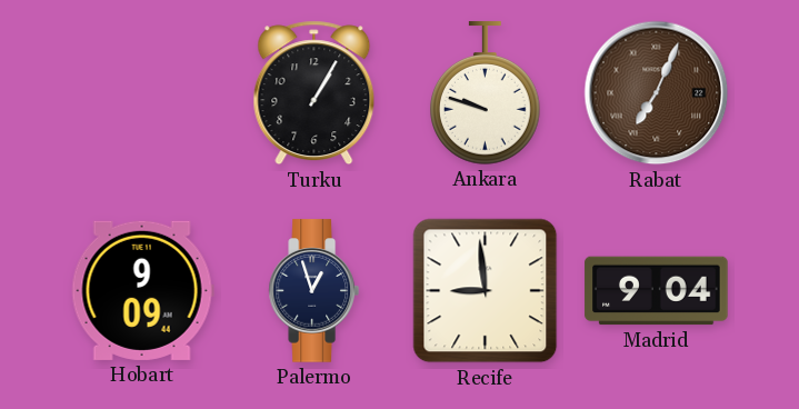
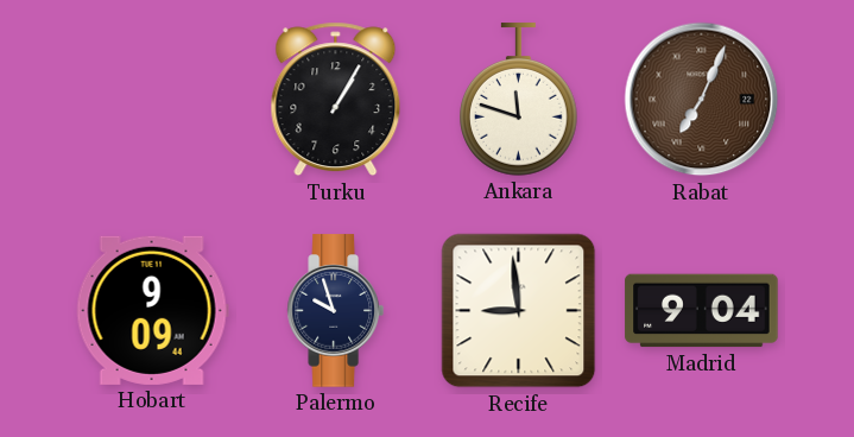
Ankara: 9:48 -> 11:48
Palermo: 12:57 -> 9:57
